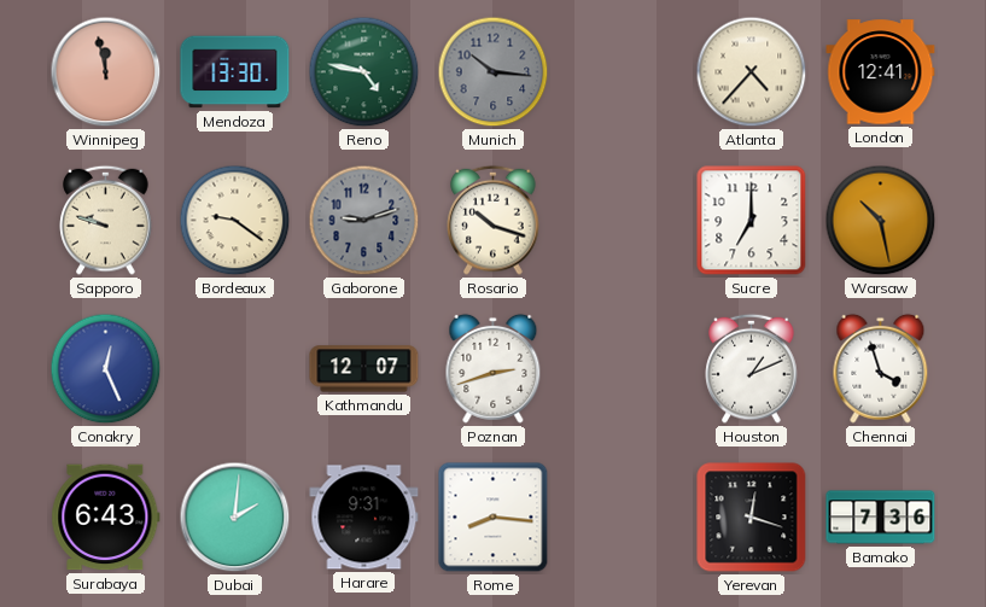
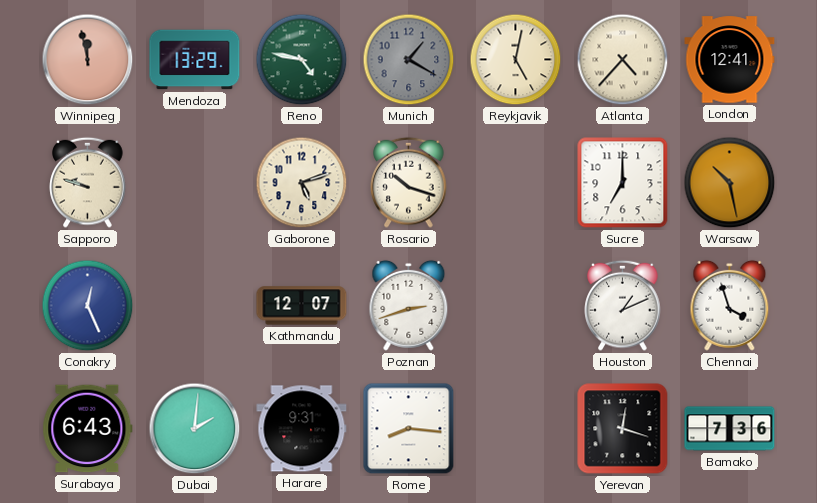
Mendoza: 13:30 -> 13:29
Munich: 10:16 -> 1:20
Reykjavik: none -> 5:02
Bordeaux: 9:21 -> none
Gaborone: 9:12 -> 5:12
Gaborone dial: grey -> cream
